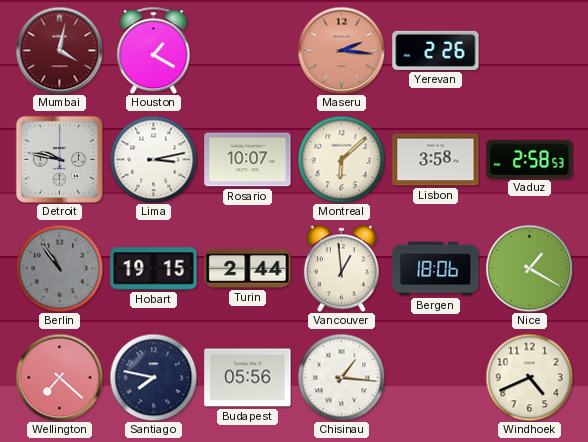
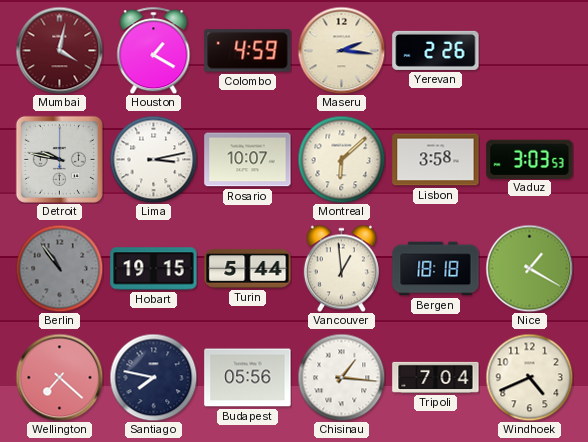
Colombo: none -> 4:59
Maseru dial: salmon -> cream
Vaduz: 2:58 -> 3:03
Turin: 2:44 -> 5:44
Bergen: 18:06 -> 18:18
Tripoli: none -> 7:04
